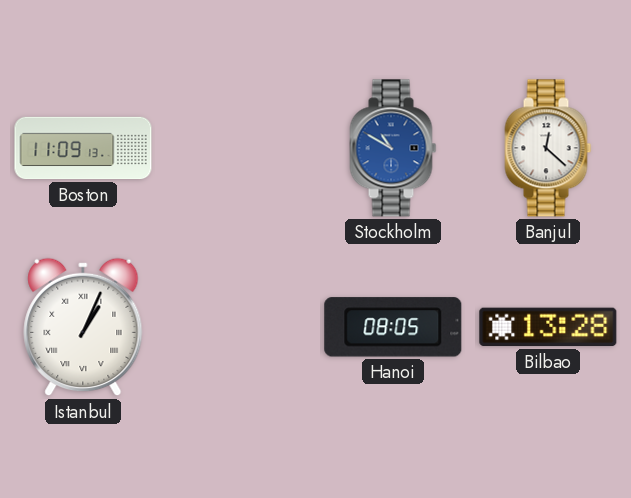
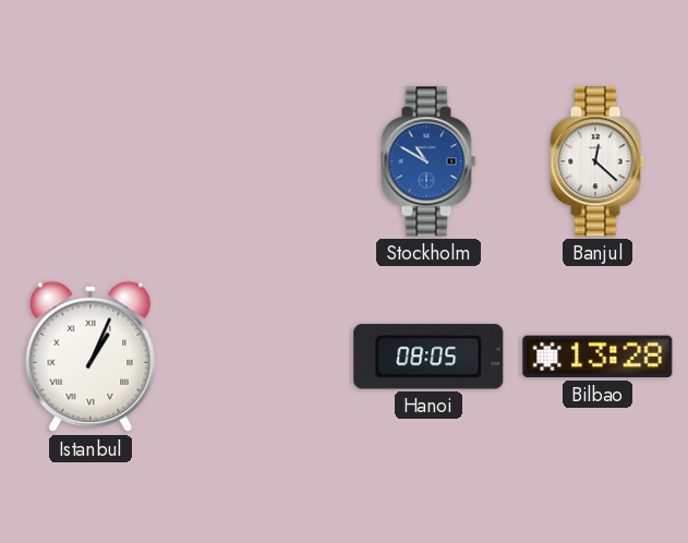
Boston: 11:09 -> none
